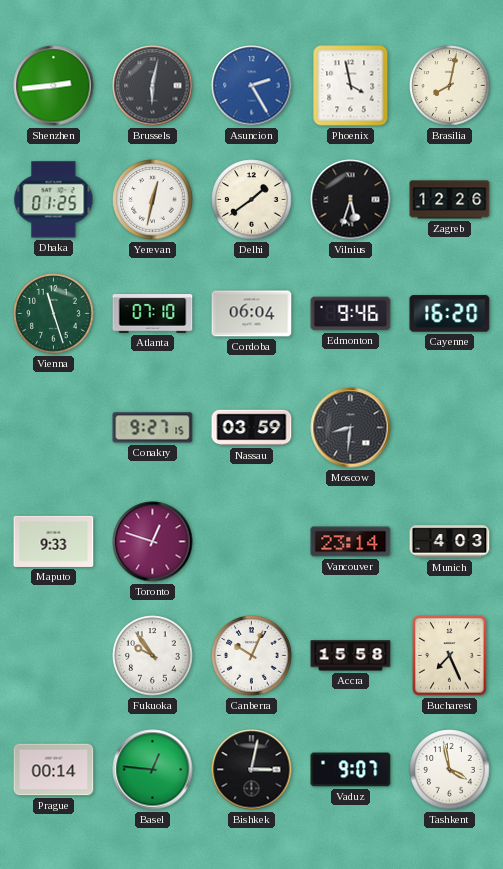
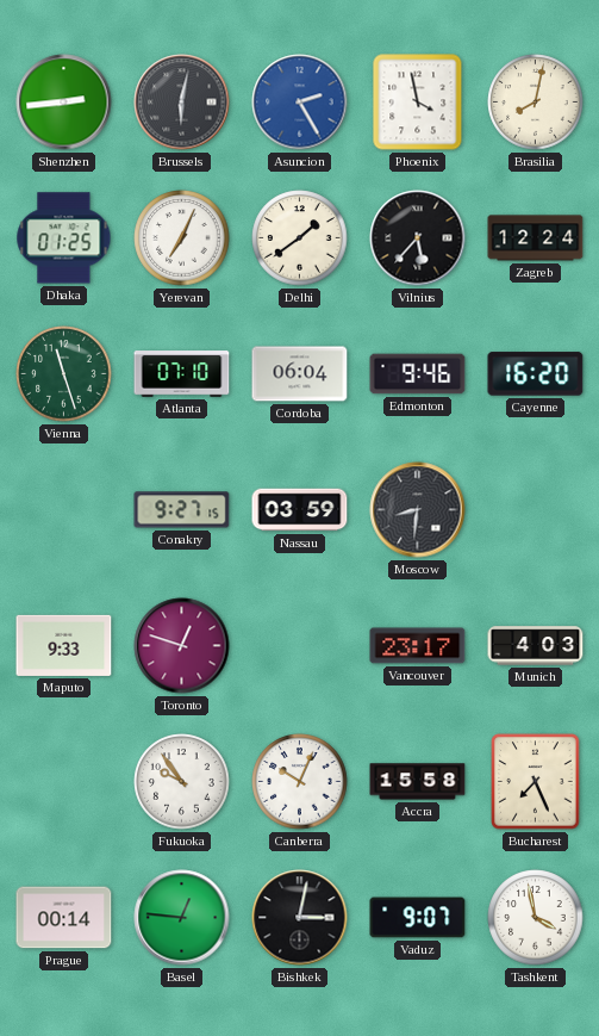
Yerevan: 12:32 -> 7:04
Vilnius: 5:33 -> 5:37
Zagreb: 12:26 -> 12:24
Vancouver: 23:14 -> 23:17
